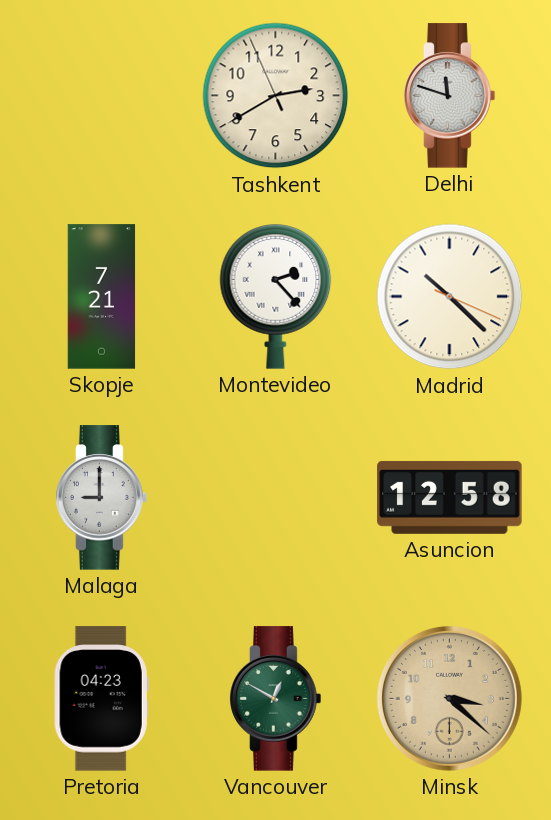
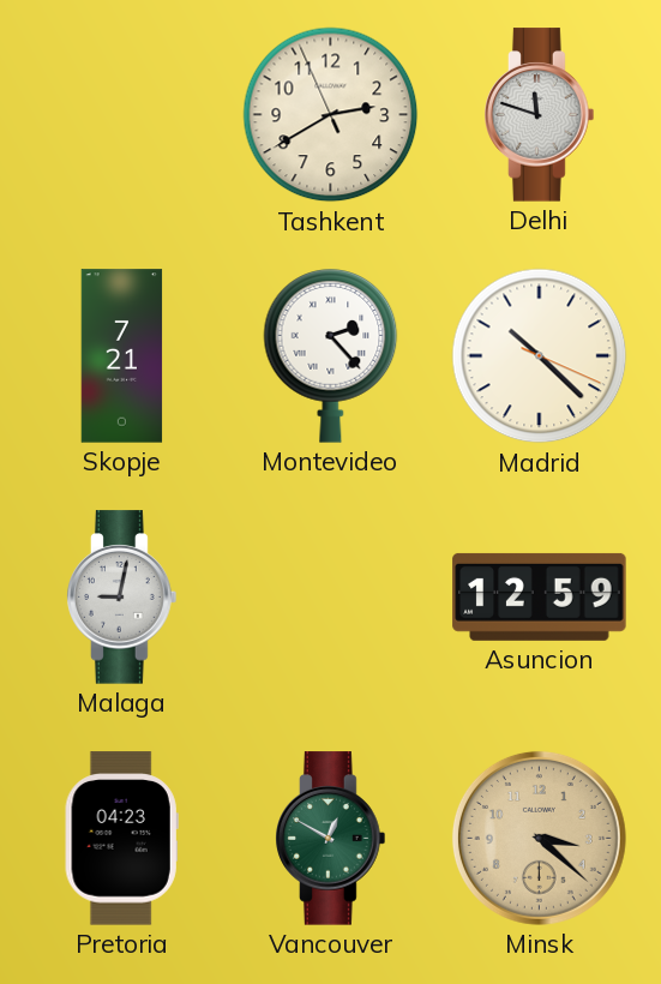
Malaga: 9:00 -> 9:02
Asuncion: 12:58 -> 12:59
